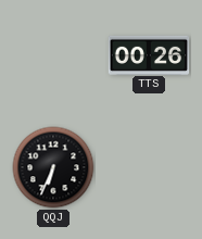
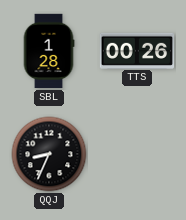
SBL: none -> 1:28
QQJ: 6:34 -> 8:34
